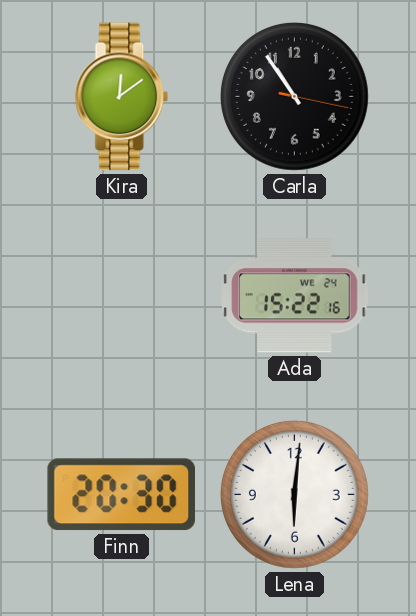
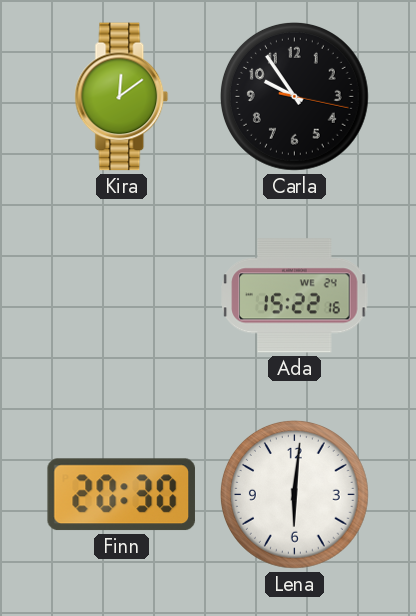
Carla: 10:54 -> 9:54
